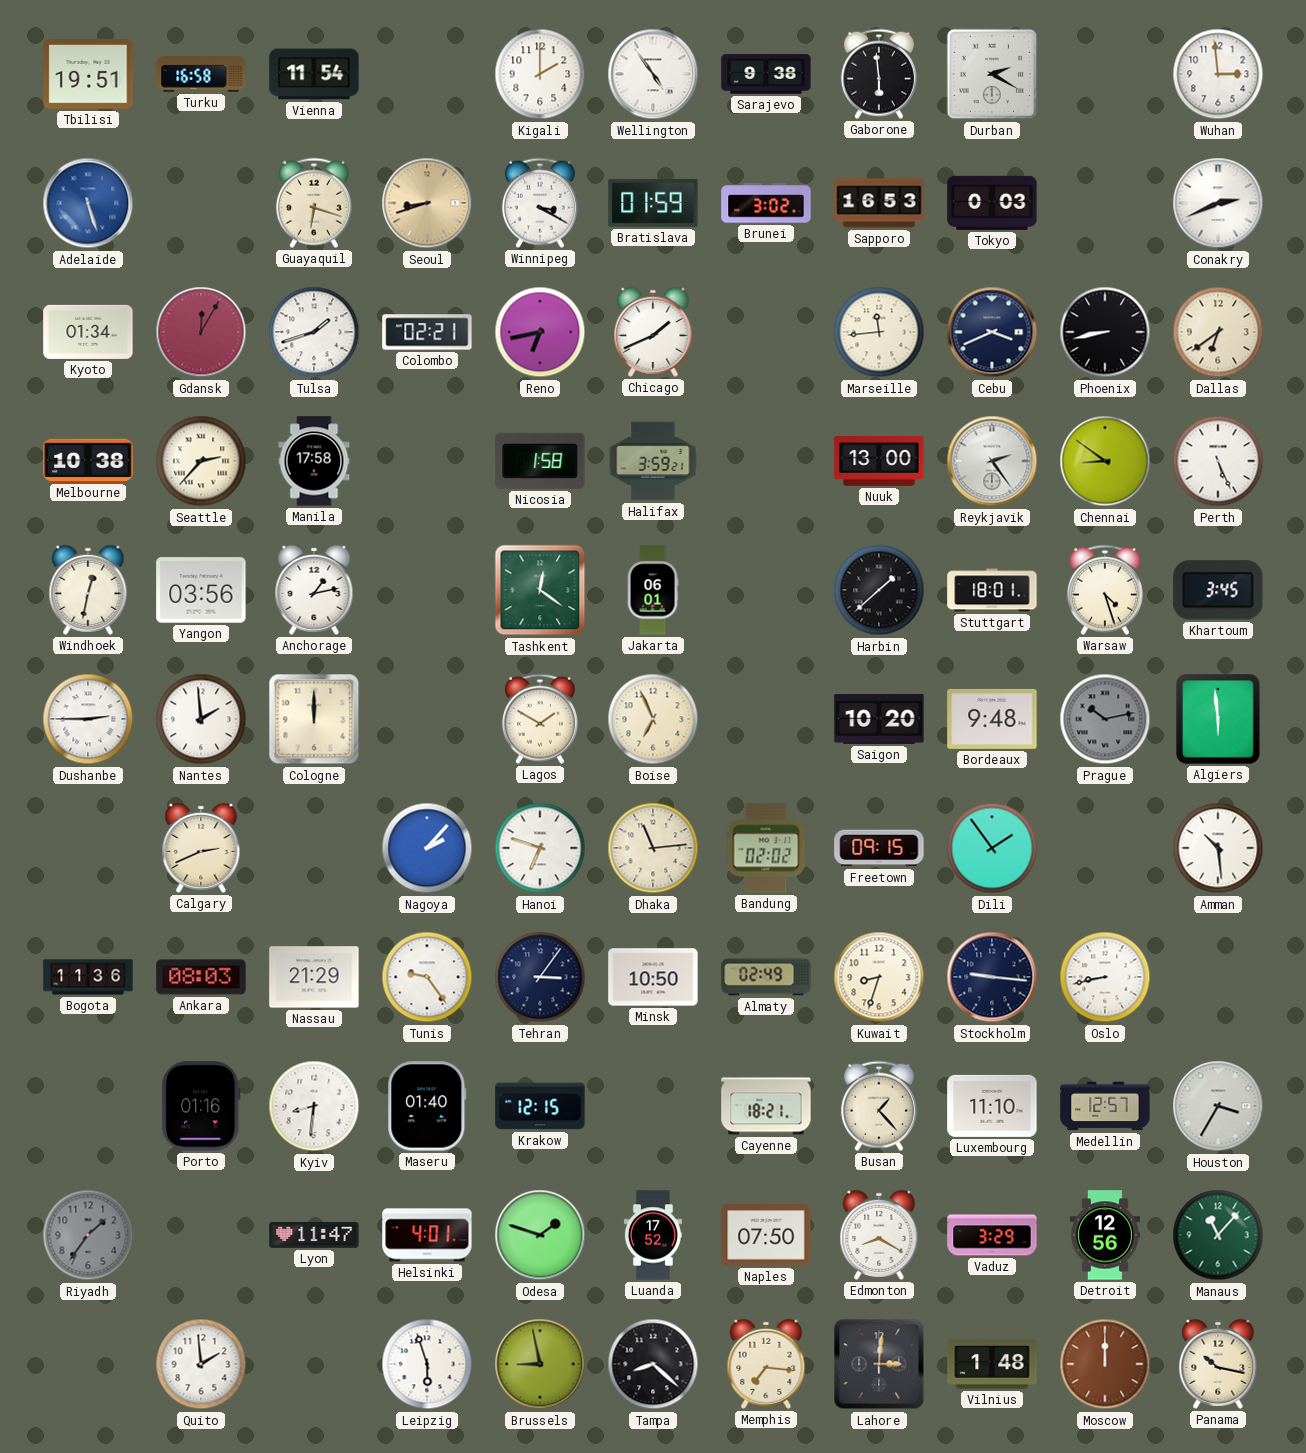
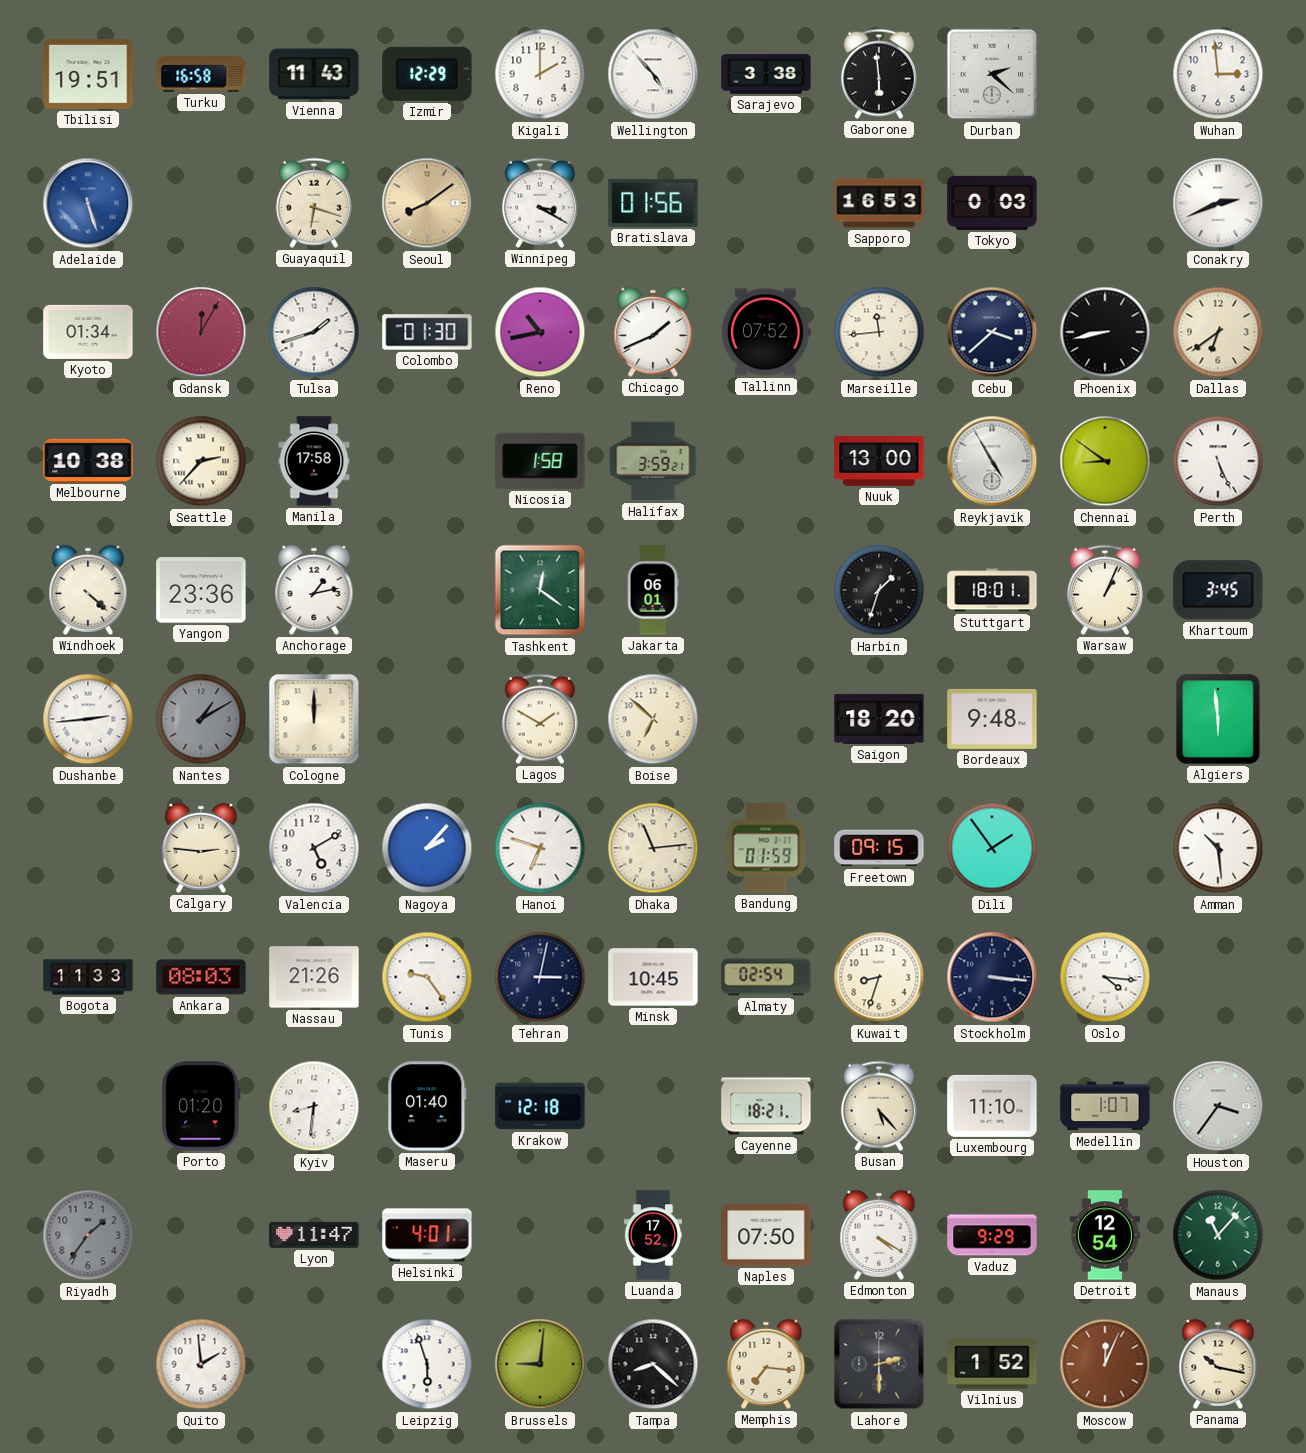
Vienna: 11:54 -> 11:43
Izmir: none -> 12:29
Wellington: 4:54 -> 4:53
Sarajevo: 9:38 -> 3:38
Durban: 2:20 -> 2:22
Seoul: 8:42 -> 8:09
Bratislava: 01:59 -> 01:56
Brunei: 3:02 -> none
Colombo: 02:21 -> 01:30
Reno: 6:43 -> 10:43
Tallinn: none -> 07:52
Cebu: 3:41 -> 3:38
Reykjavik: 2:24 -> 4:55
Windhoek: 12:32 -> 4:22
Yangon: 03:56 -> 23:36
Harbin: 1:38 -> 1:33
Warsaw: 4:27 -> 1:04
Dushanbe: 2:45 -> 2:44
Nantes: 1:59 -> 1:10
Nantes dial: white -> grey
Boise: 6:56 -> 6:52
Saigon: 10:20 -> 18:20
Prague: 10:13 -> none
Calgary: 2:41 -> 2:46
Valencia: none -> 5:10
Bandung: 02:02 -> 01:59
Bogota: 11:36 -> 11:33
Nassau: 21:29 -> 21:26
Tehran: 3:06 -> 3:02
Minsk: 10:50 -> 10:45
Almaty: 02:49 -> 02:54
Stockholm: 9:16 -> 3:16
Oslo: 8:43 -> 4:16
Porto: 01:16 -> 01:20
Krakow: 12:15 -> 12:18
Busan: 1:23 -> 5:23
Medellin: 12:57 -> 1:07
Houston: 3:35 -> 3:36
Odesa: 1:48 -> none
Edmonton: 8:20 -> 4:20
Vaduz: 3:29 -> 9:29
Detroit: 12:56 -> 12:54
Brussels: 8:58 -> 9:01
Lahore: 3:01 -> 2:30
Vilnius: 1:48 -> 1:52
Moscow: 12:00 -> 12:04
